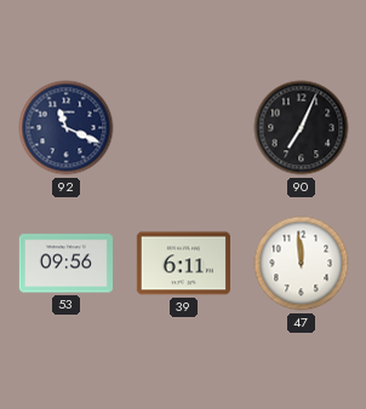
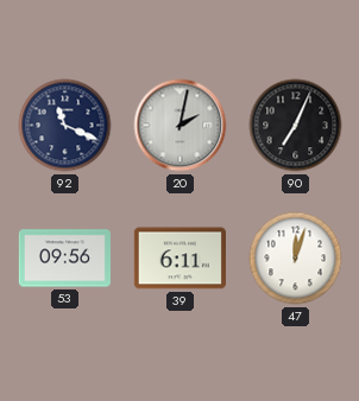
20: none -> 2:02
47: 11:59 -> 12:03
